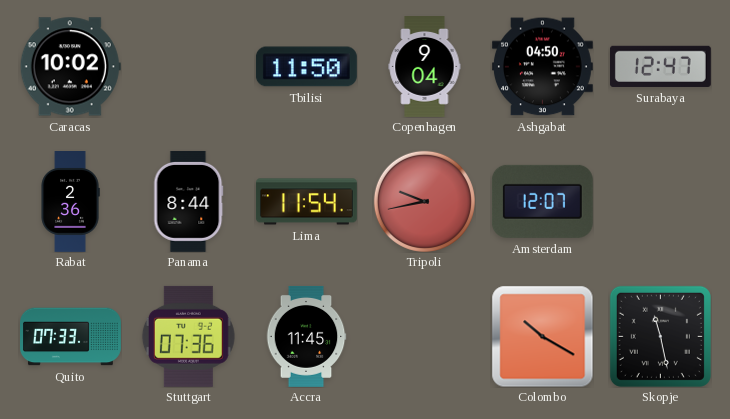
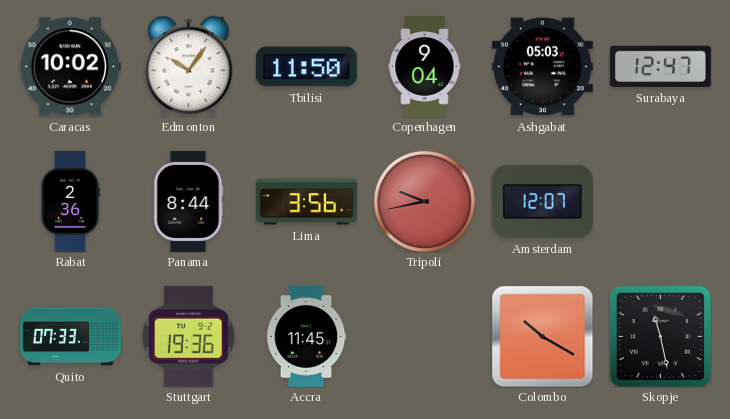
Edmonton: none -> 10:06
Ashgabat: 04:50 -> 05:03
Lima: 11:54 -> 3:56
Stuttgart: 07:36 -> 19:36
